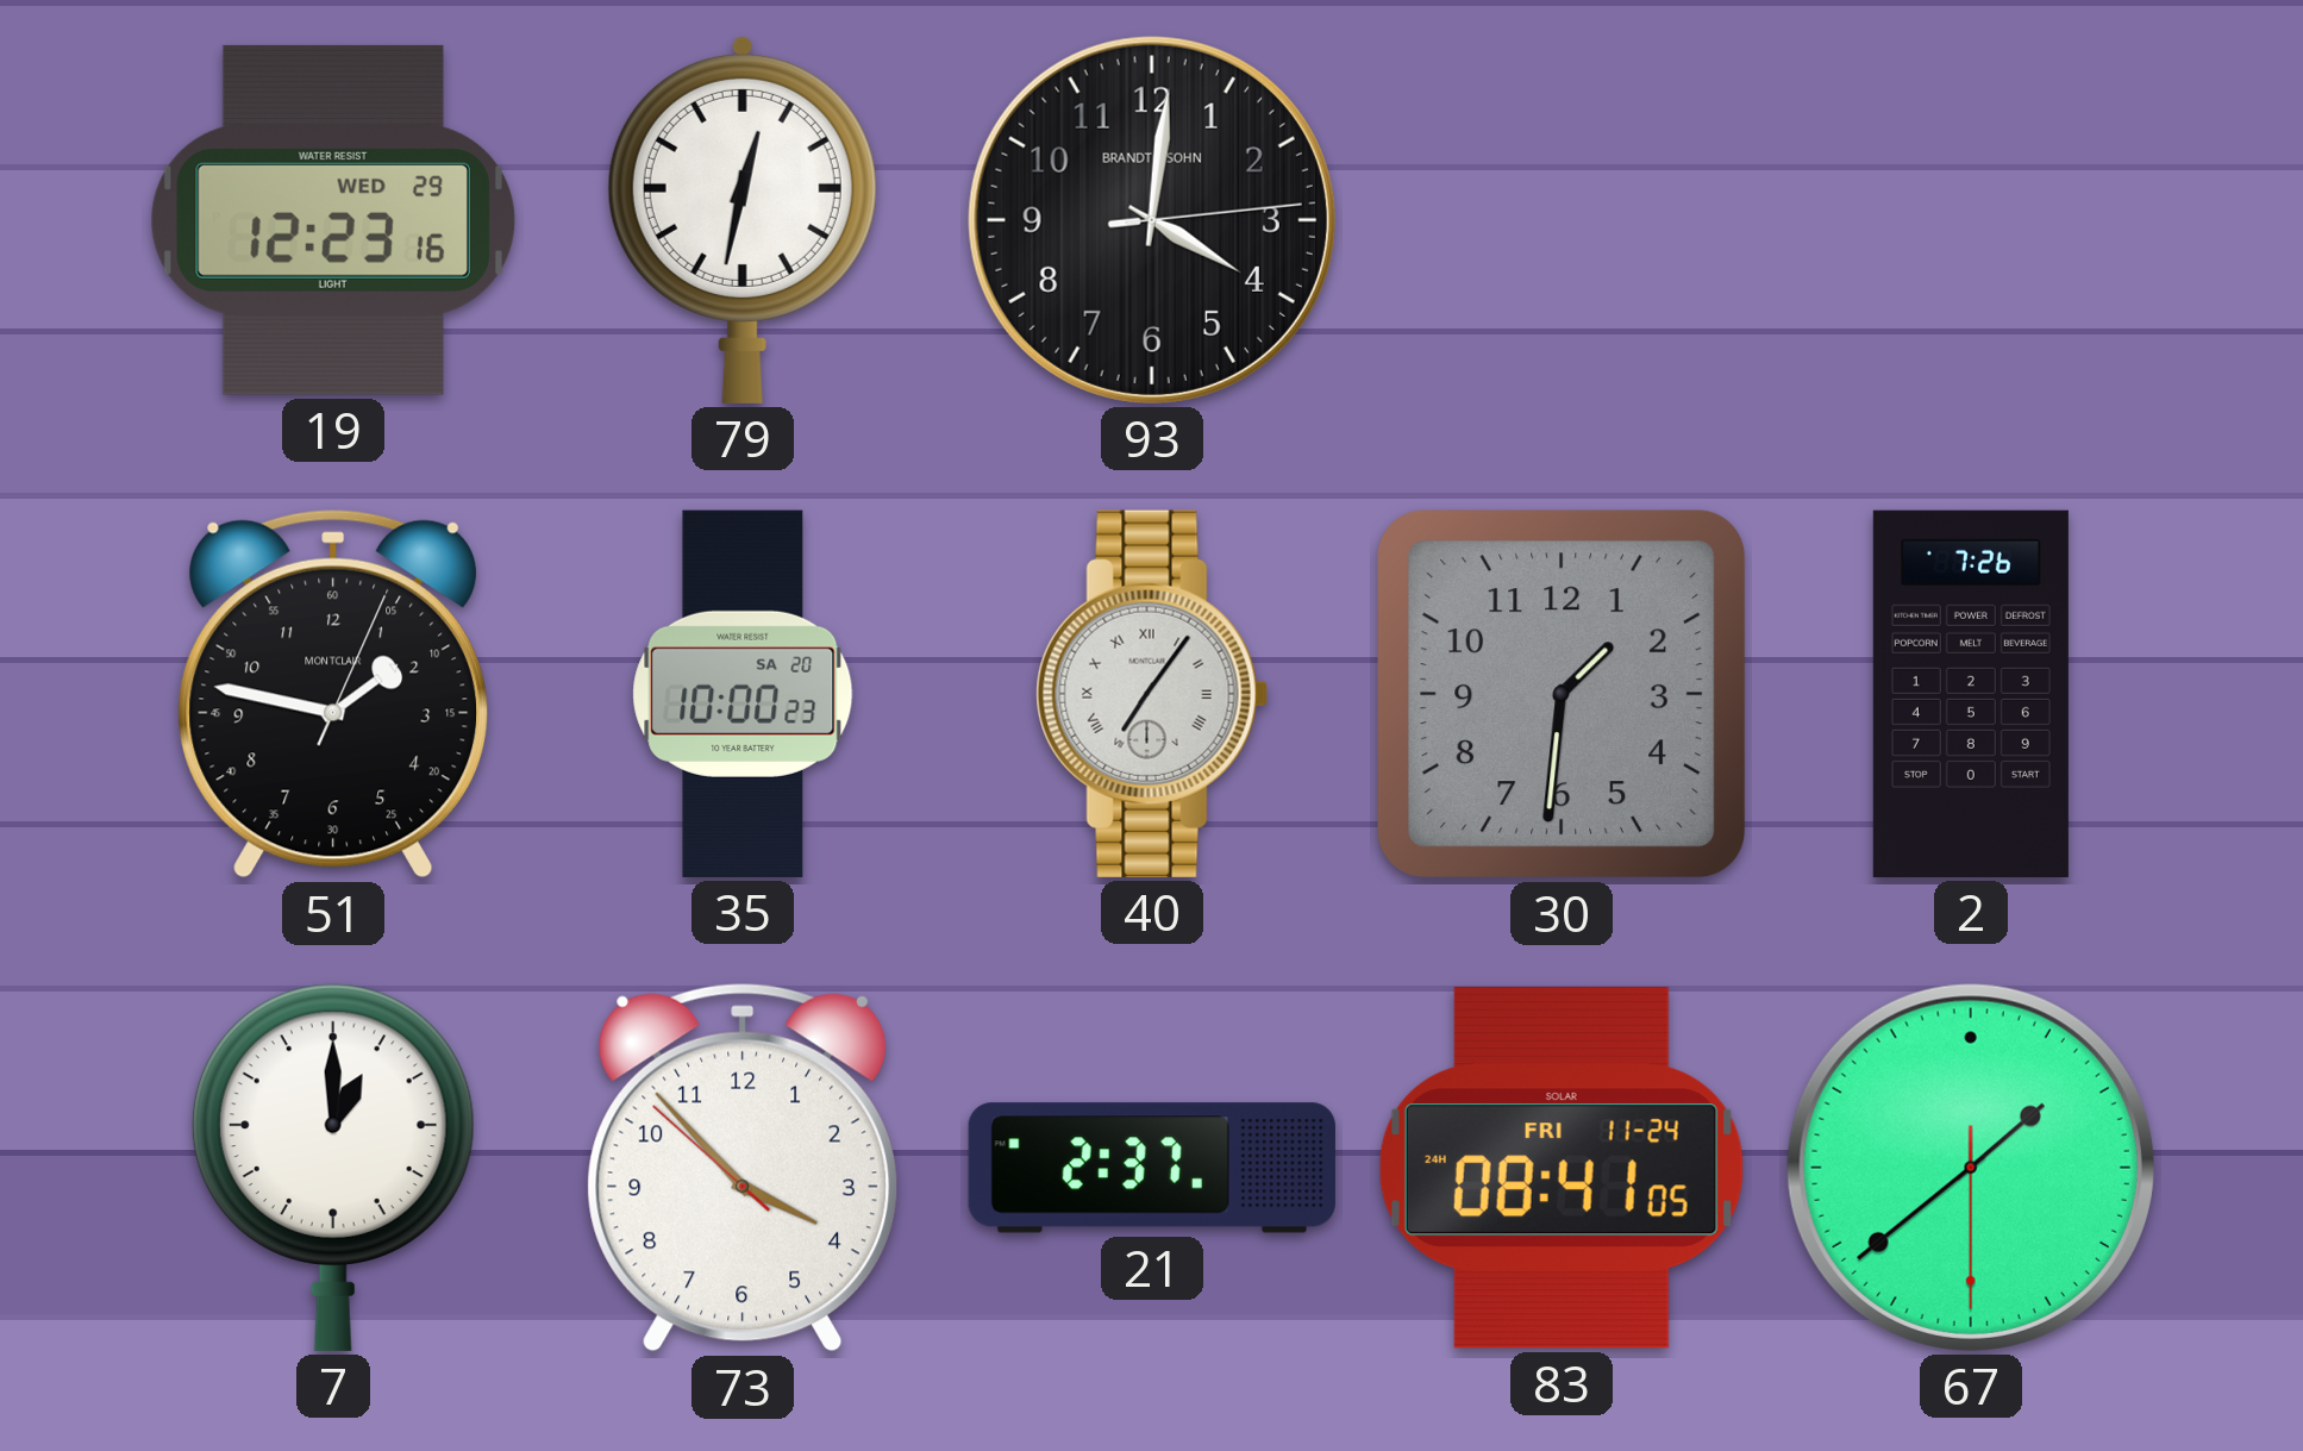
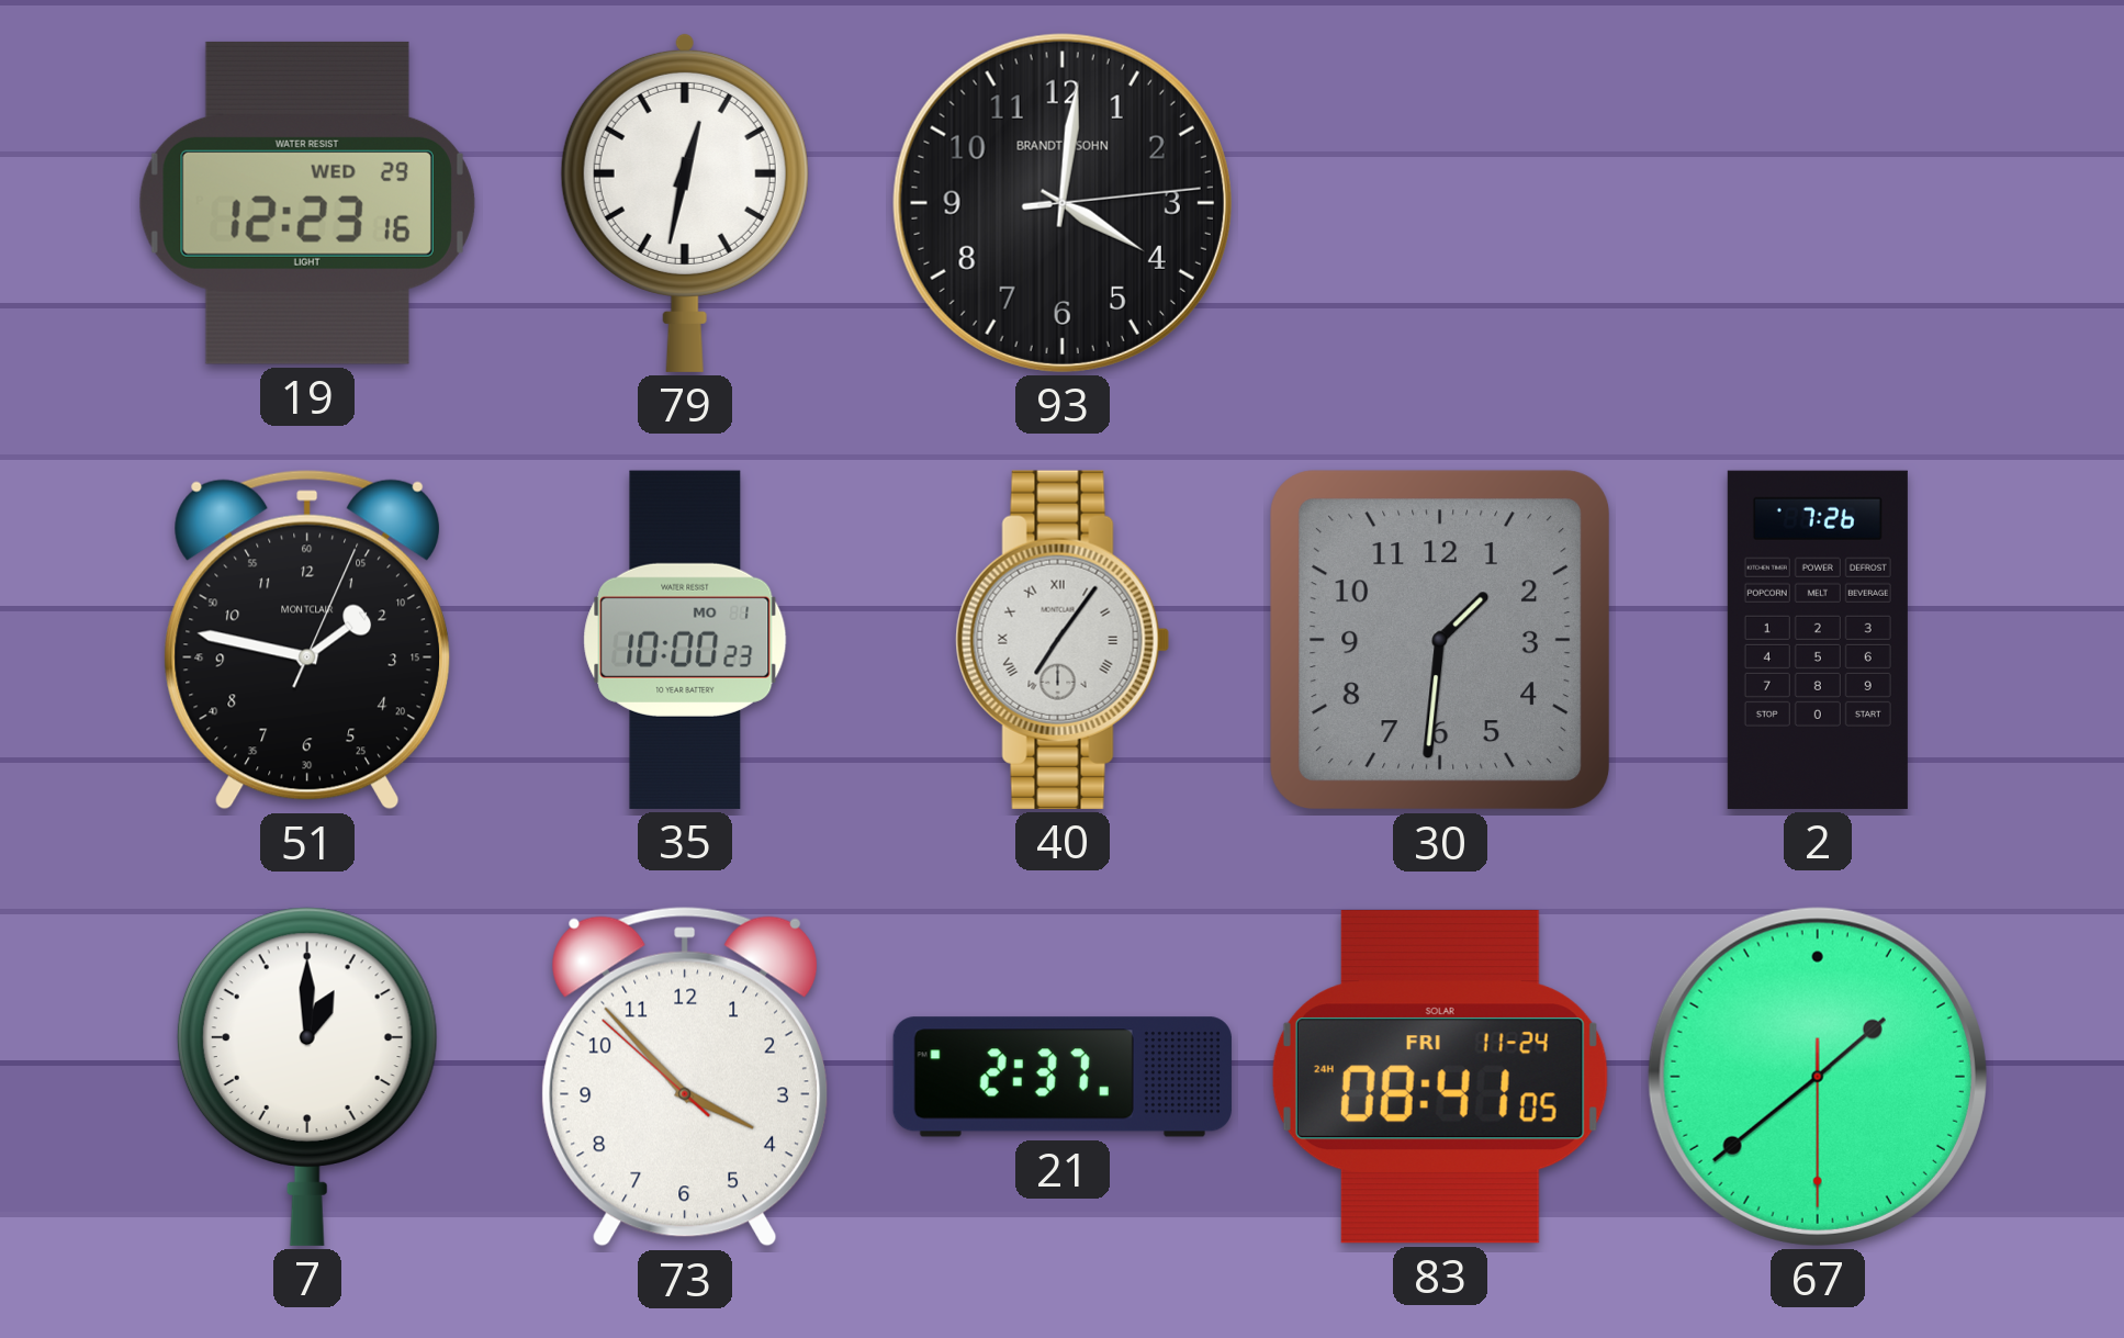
35 date: SA 20 -> MO 1
